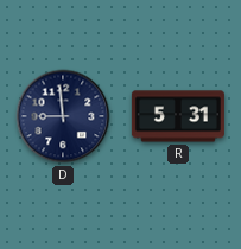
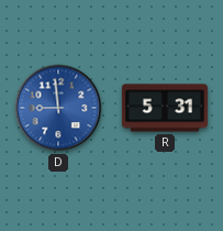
D dial: navy -> blue
